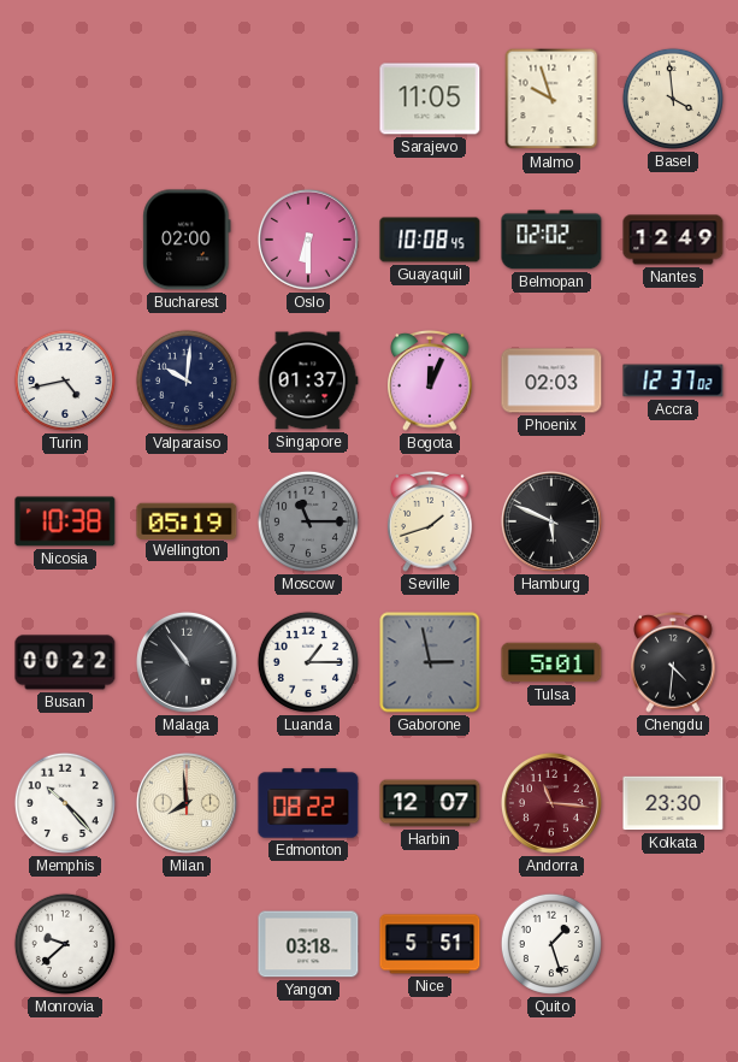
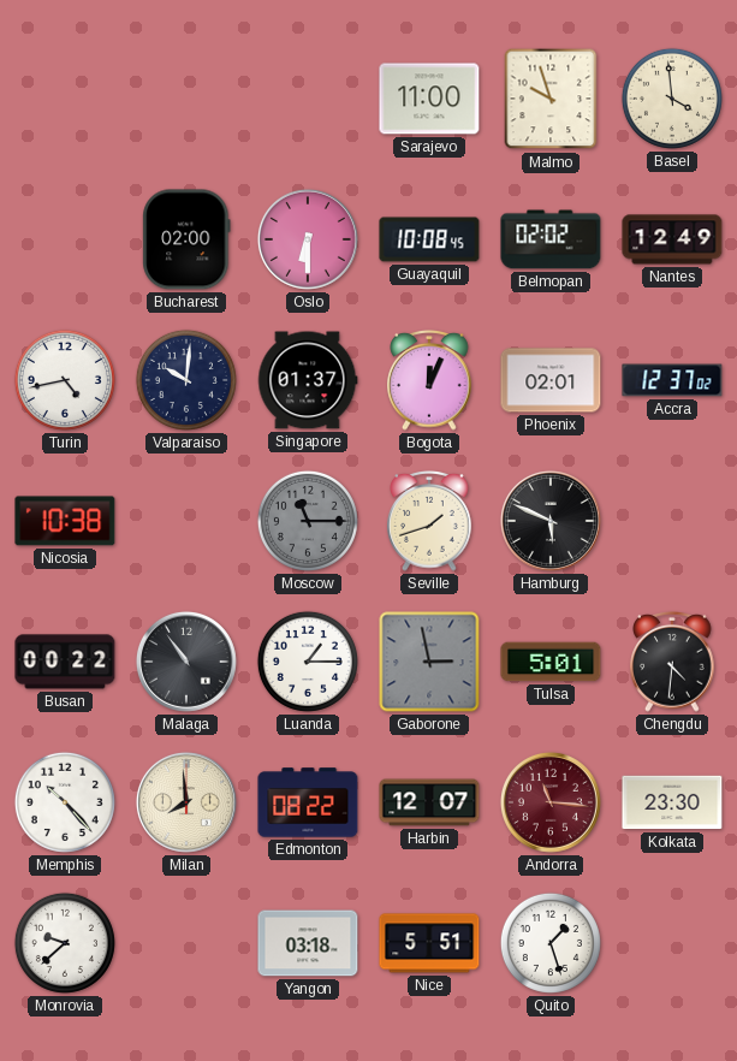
Sarajevo: 11:05 -> 11:00
Phoenix: 02:03 -> 02:01
Wellington: 05:19 -> none
